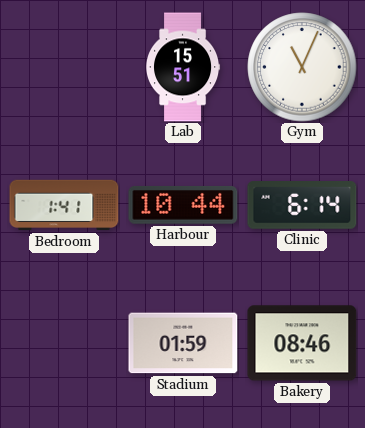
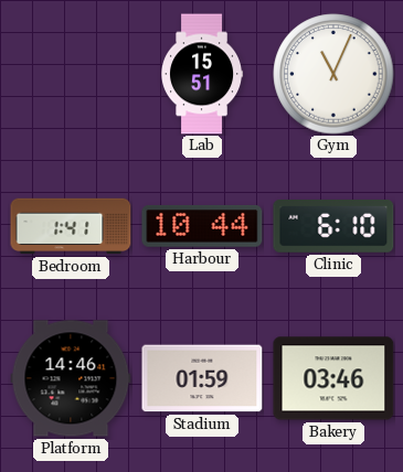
Clinic: 6:14 -> 6:10
Platform: none -> 14:46
Bakery: 08:46 -> 03:46
